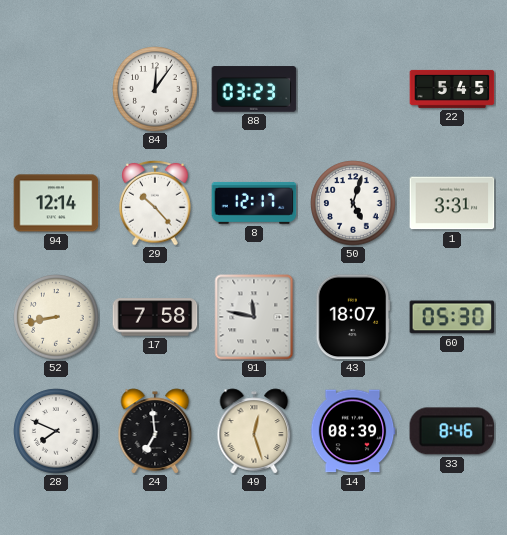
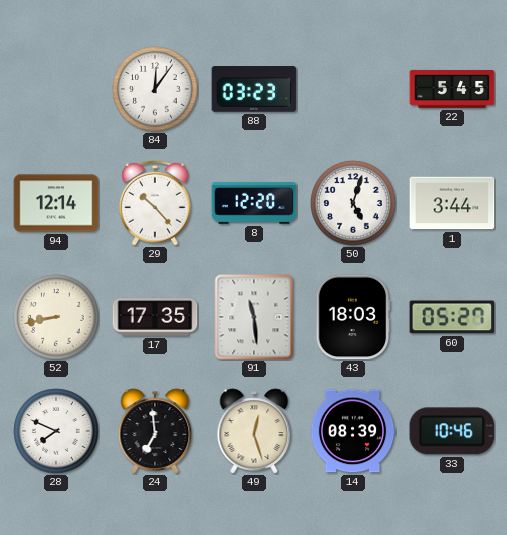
8: 12:17 -> 12:20
1: 3:31 -> 3:44
17: 7:58 -> 17:35
91: 11:47 -> 11:29
43: 18:07 -> 18:03
60: 05:30 -> 05:27
33: 8:46 -> 10:46
